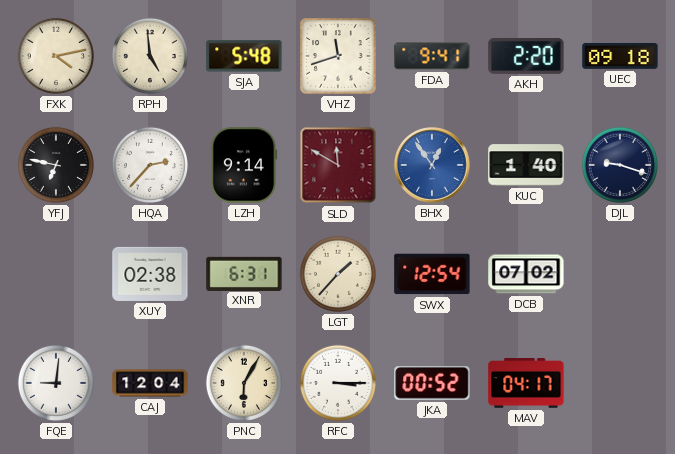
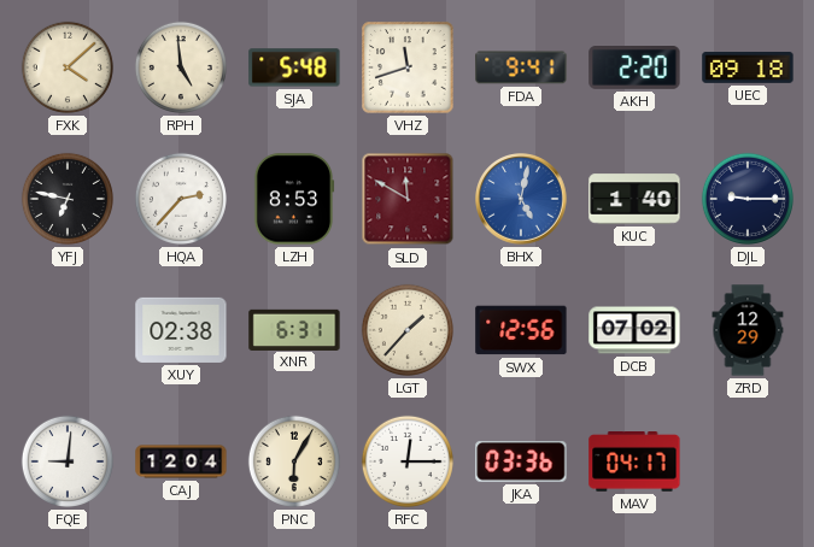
FXK: 4:13 -> 4:08
LZH: 9:14 -> 8:53
BHX: 12:54 -> 5:02
DJL: 9:18 -> 9:15
SWX: 12:54 -> 12:56
ZRD: none -> 12:29
RFC: 3:15 -> 12:15
JKA: 00:52 -> 03:36
